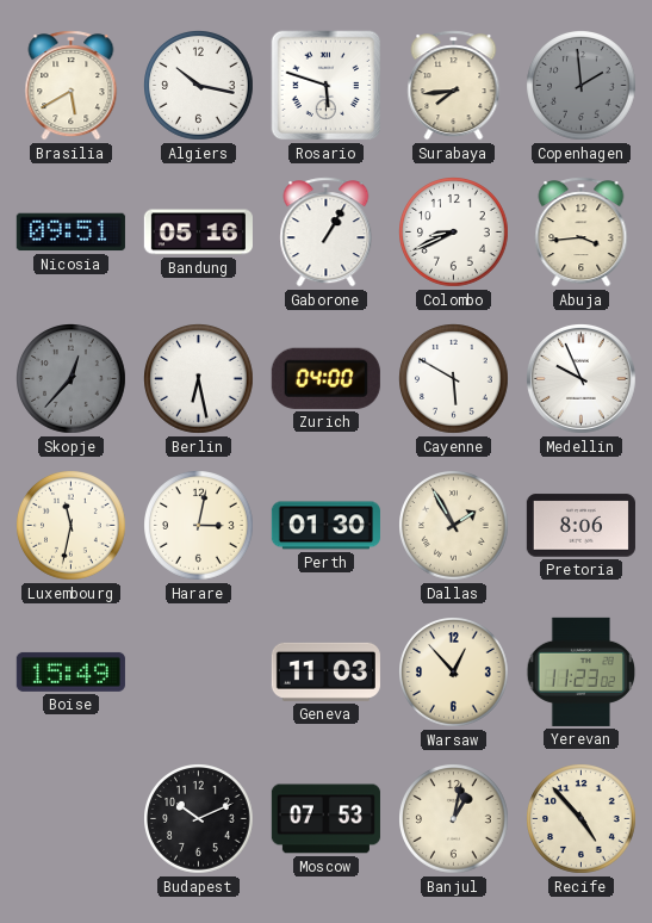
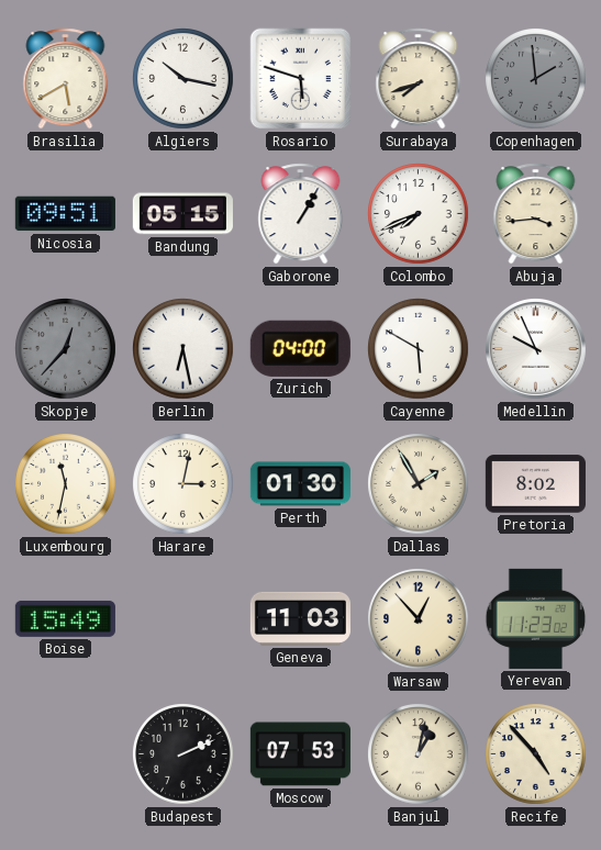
Surabaya: 7:44 -> 7:42
Bandung: 05:16 -> 05:15
Colombo: 8:41 -> 7:41
Pretoria: 8:06 -> 8:02
Budapest: 10:11 -> 2:11
